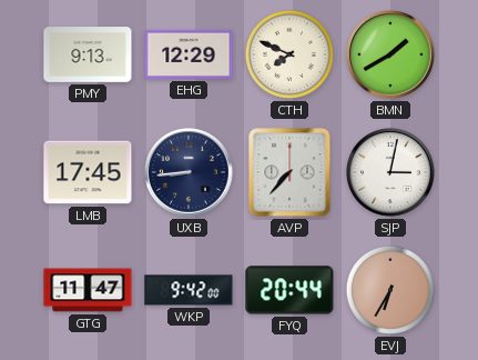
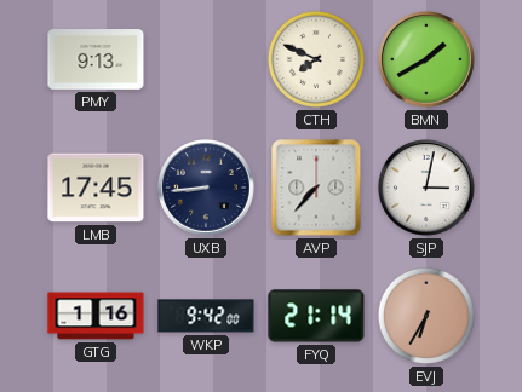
EHG: 12:29 -> none
GTG: 11:47 -> 1:16
FYQ: 20:44 -> 21:14
